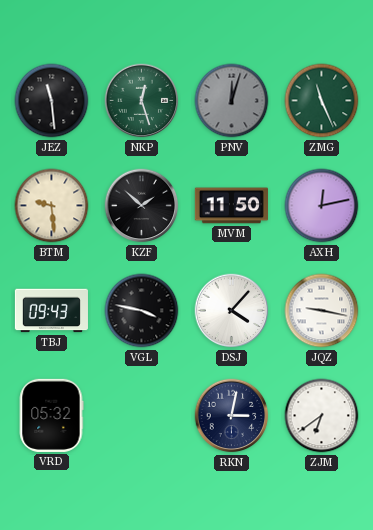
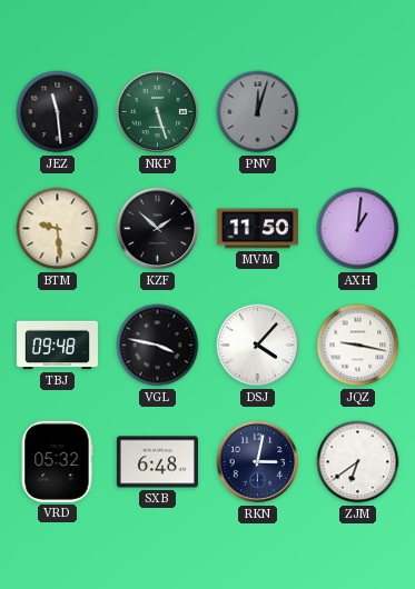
NKP: 12:27 -> 5:27
ZMG: 11:26 -> none
AXH: 12:13 -> 1:01
TBJ: 09:43 -> 09:48
SXB: none -> 6:48
